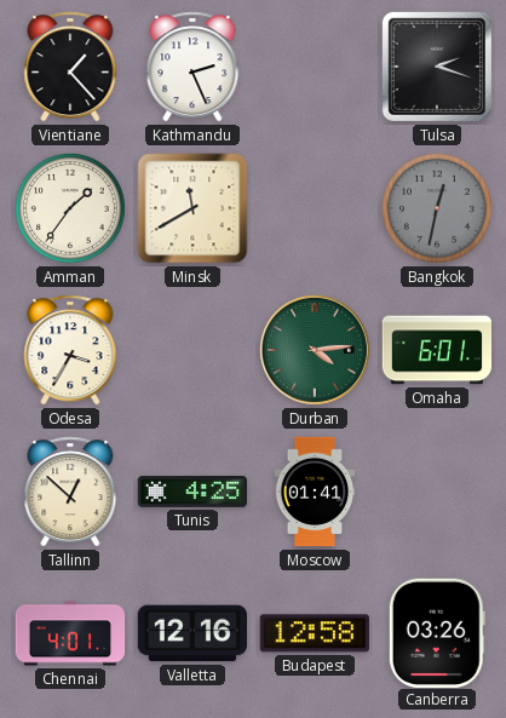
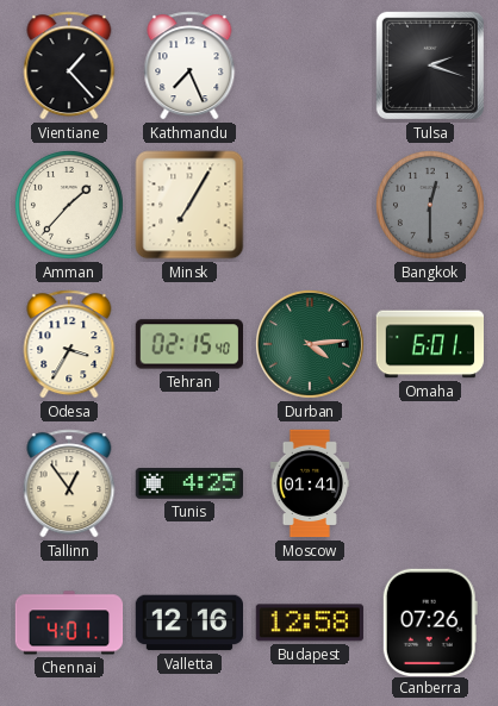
Kathmandu: 2:26 -> 7:26
Amman: 1:36 -> 1:37
Minsk: 11:40 -> 7:05
Bangkok: 12:32 -> 12:30
Tehran: none -> 02:15
Tallinn: 12:52 -> 12:54
Canberra: 03:26 -> 07:26
